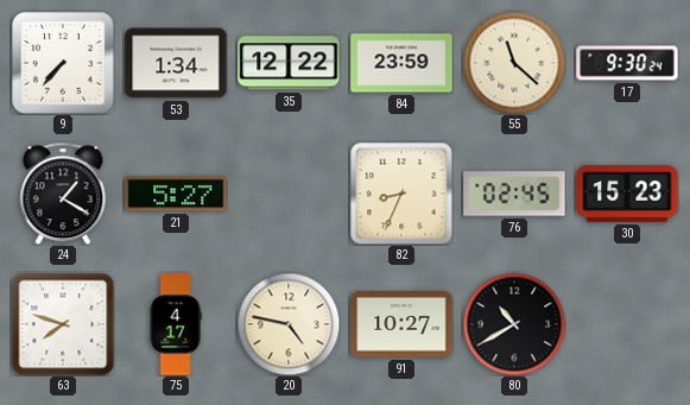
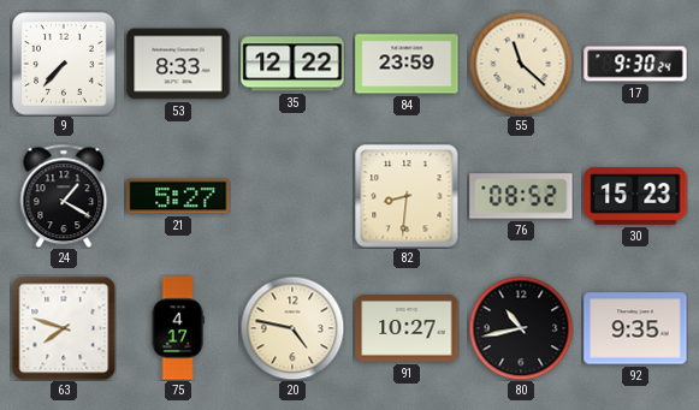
53: 1:34 -> 8:33
82: 8:34 -> 8:31
76: 02:45 -> 08:52
80: 10:40 -> 10:43
92: none -> 9:35
